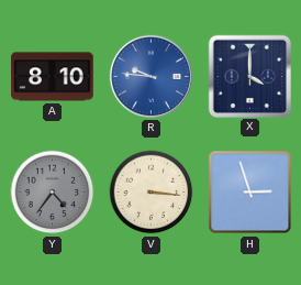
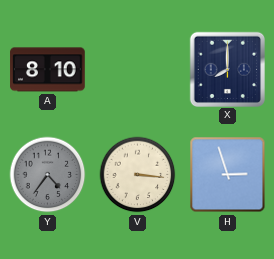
R: 9:46 -> none
X: 4:00 -> 8:00
